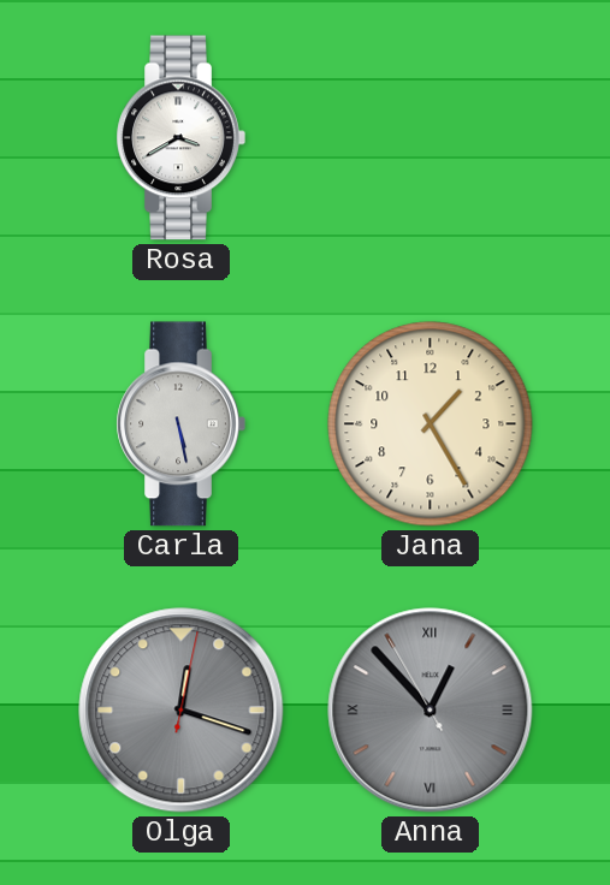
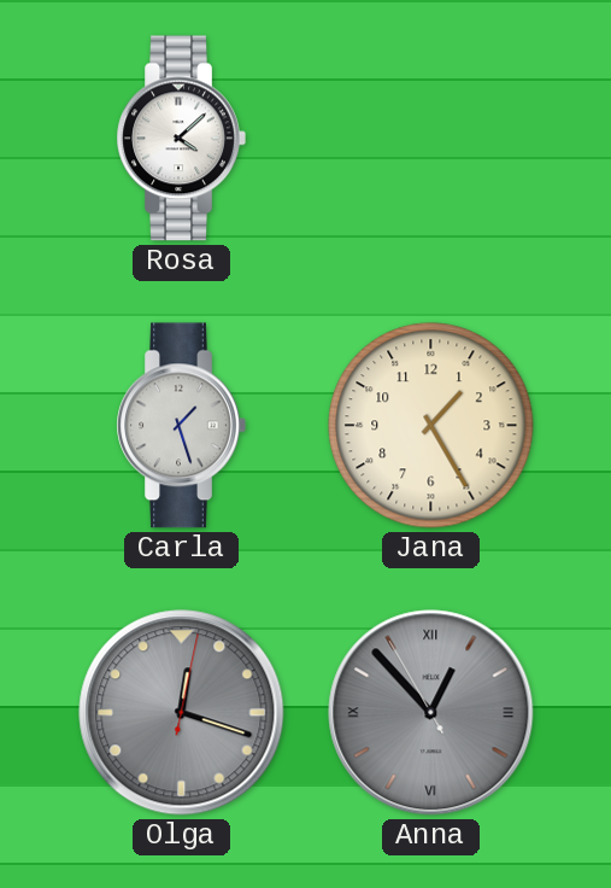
Rosa: 3:40 -> 4:08
Carla: 5:28 -> 1:27
